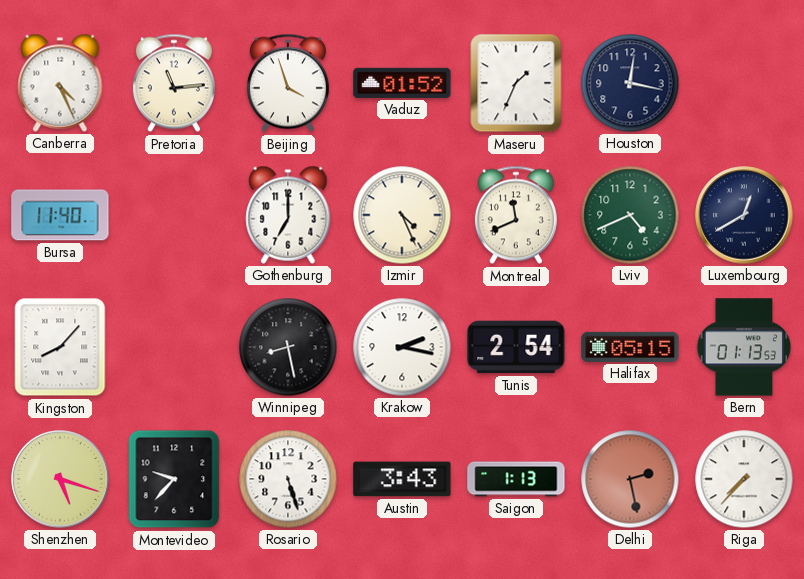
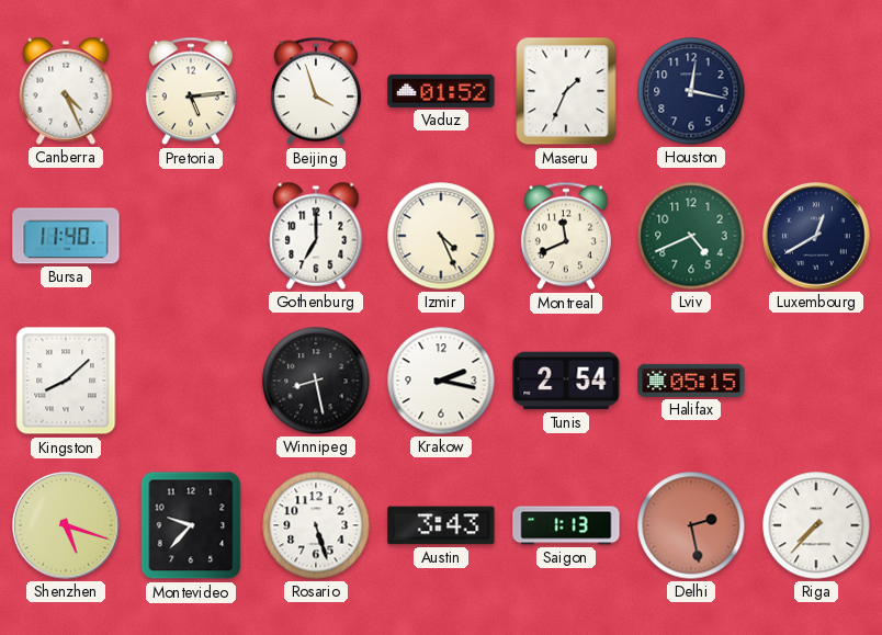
Pretoria: 11:14 -> 5:14
Kingston: 8:07 -> 8:08
Bern: 01:13 -> none
